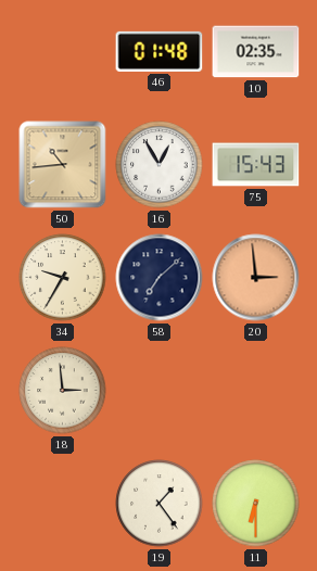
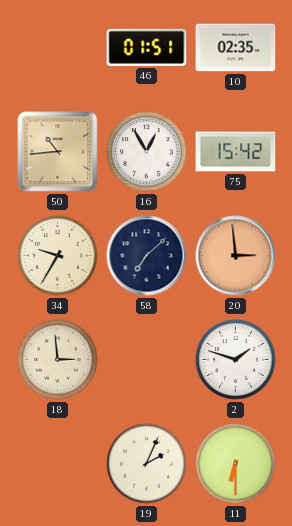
46: 01:48 -> 01:51
75: 15:43 -> 15:42
2: none -> 1:48
19: 1:24 -> 2:04
